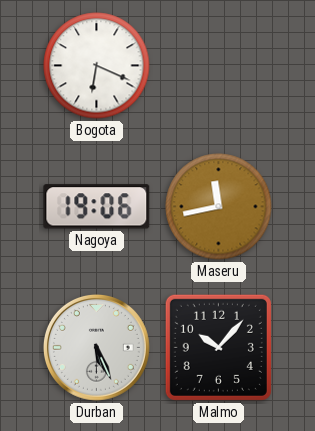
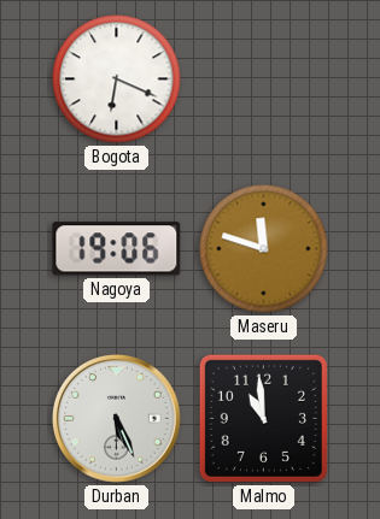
Maseru: 11:43 -> 11:48
Malmo: 10:07 -> 10:59
